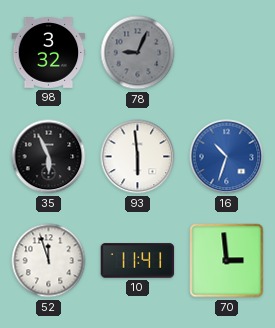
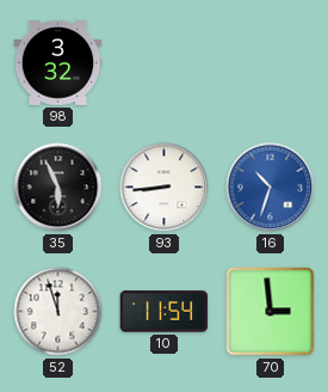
78: 9:04 -> none
93: 5:59 -> 8:44
10: 11:41 -> 11:54
